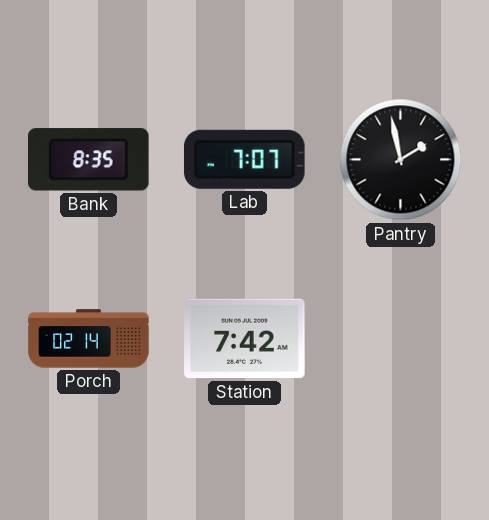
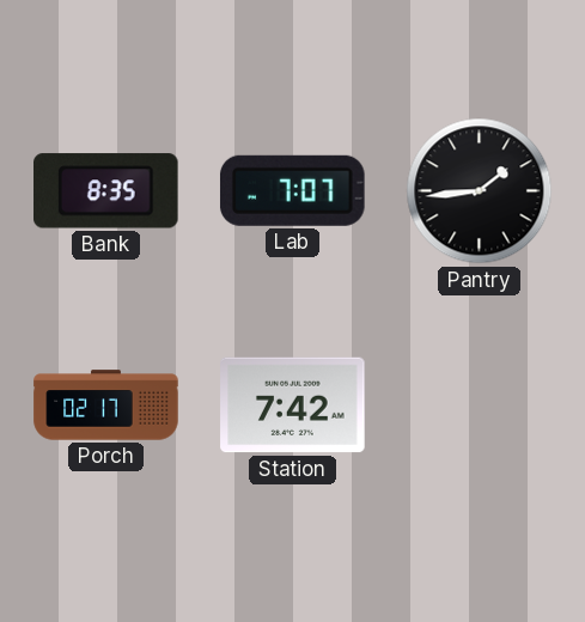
Pantry: 1:58 -> 1:44
Porch: 02:14 -> 02:17
